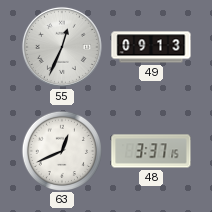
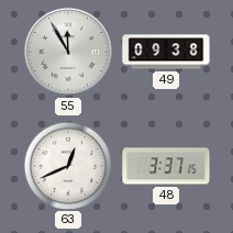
55: 12:34 -> 11:55
49: 09:13 -> 09:38
